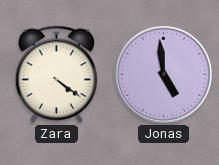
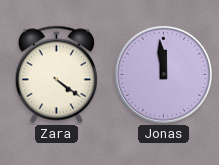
Jonas: 4:59 -> 11:59
